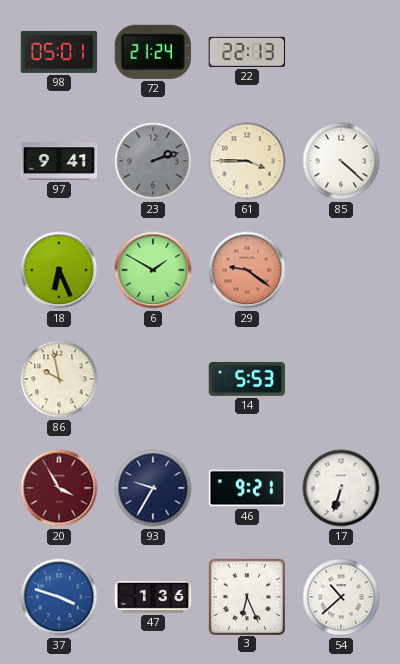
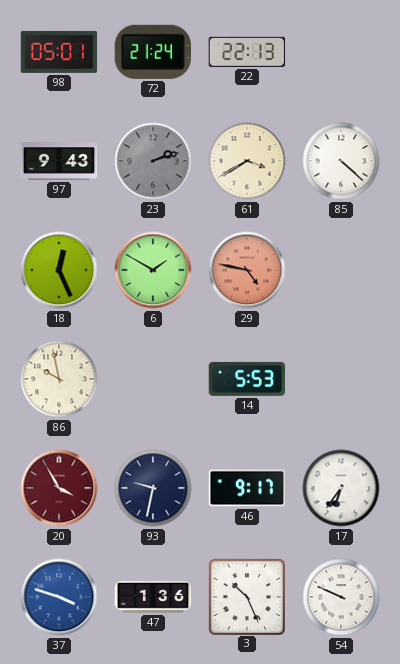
97: 9:41 -> 9:43
61: 3:45 -> 3:40
18: 6:26 -> 12:26
29: 9:21 -> 4:47
93: 9:35 -> 9:32
46: 9:21 -> 9:17
17: 6:33 -> 6:36
3: 6:26 -> 10:26
54: 10:38 -> 9:49
